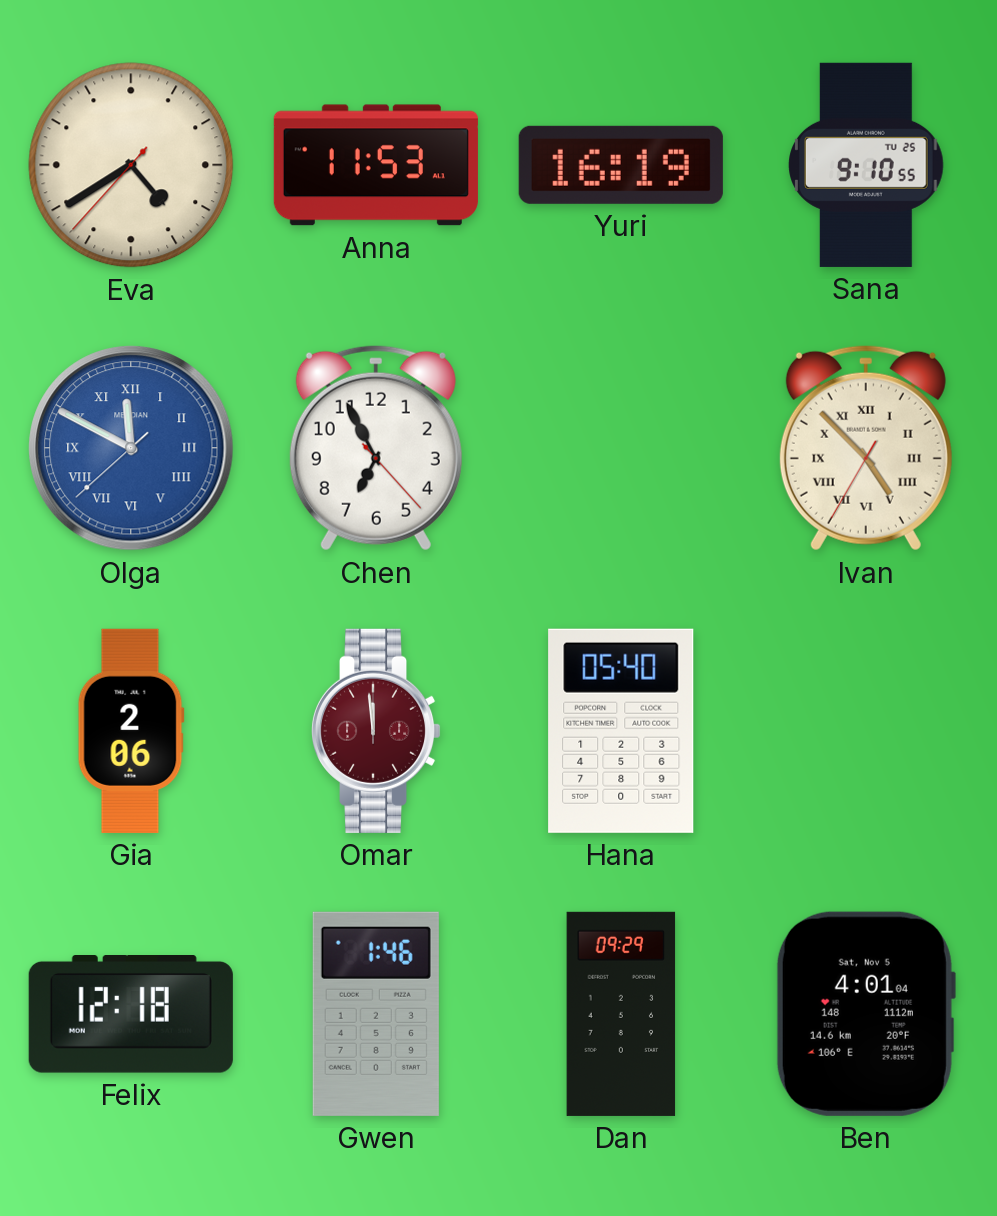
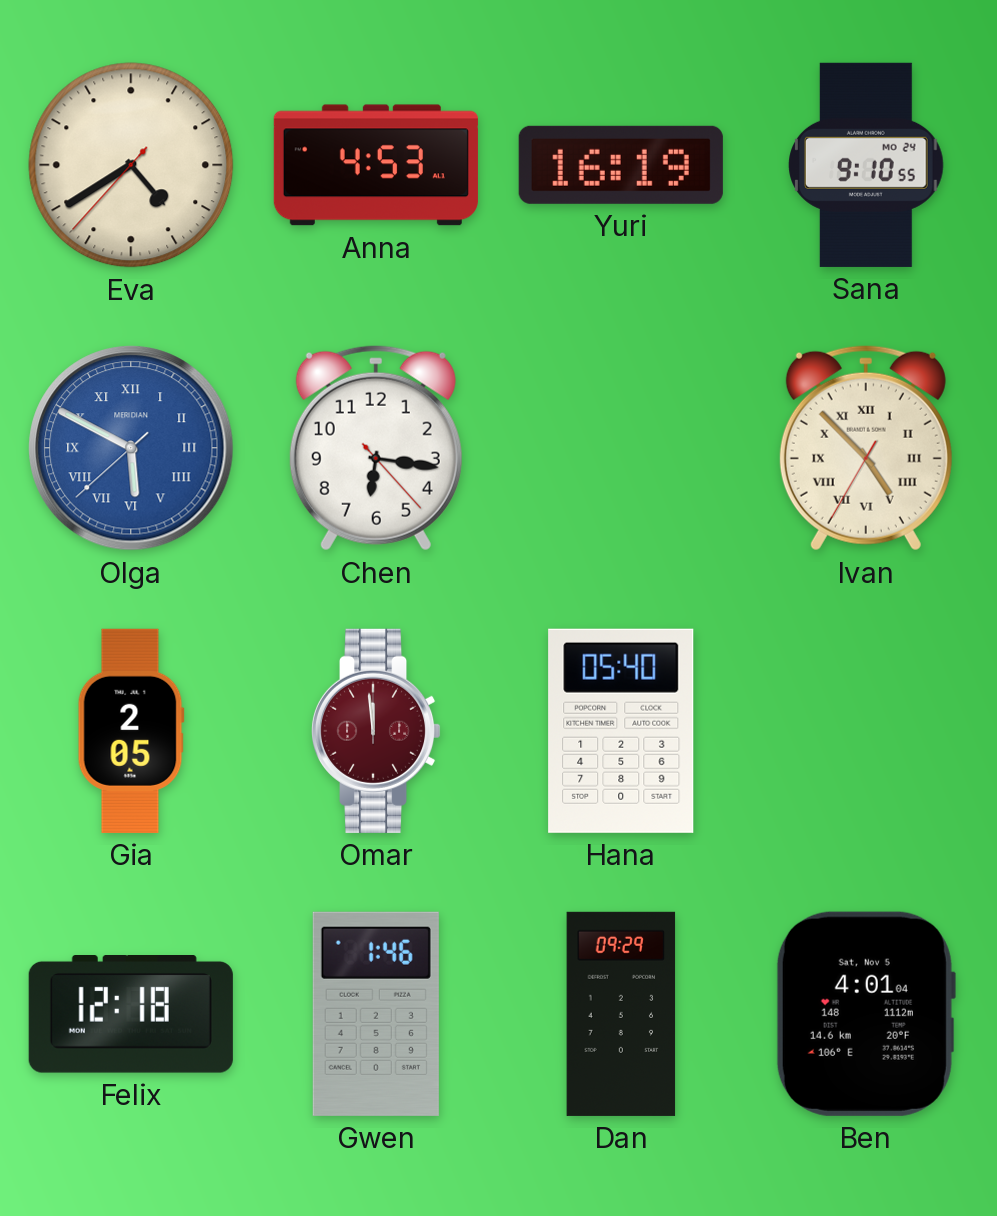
Anna: 11:53 -> 4:53
Sana date: TU 25 -> MO 24
Olga: 11:49 -> 5:49
Chen: 6:55 -> 6:16
Gia: 2:06 -> 2:05
